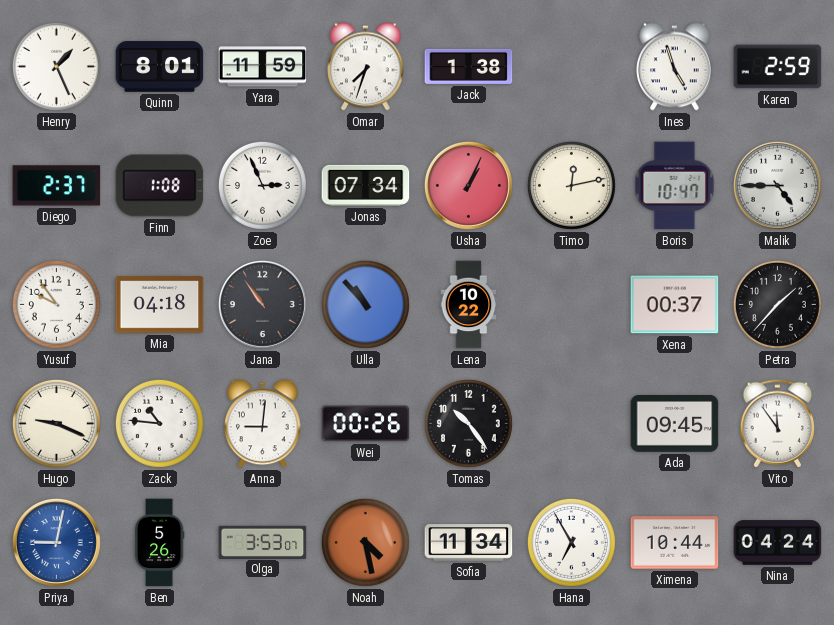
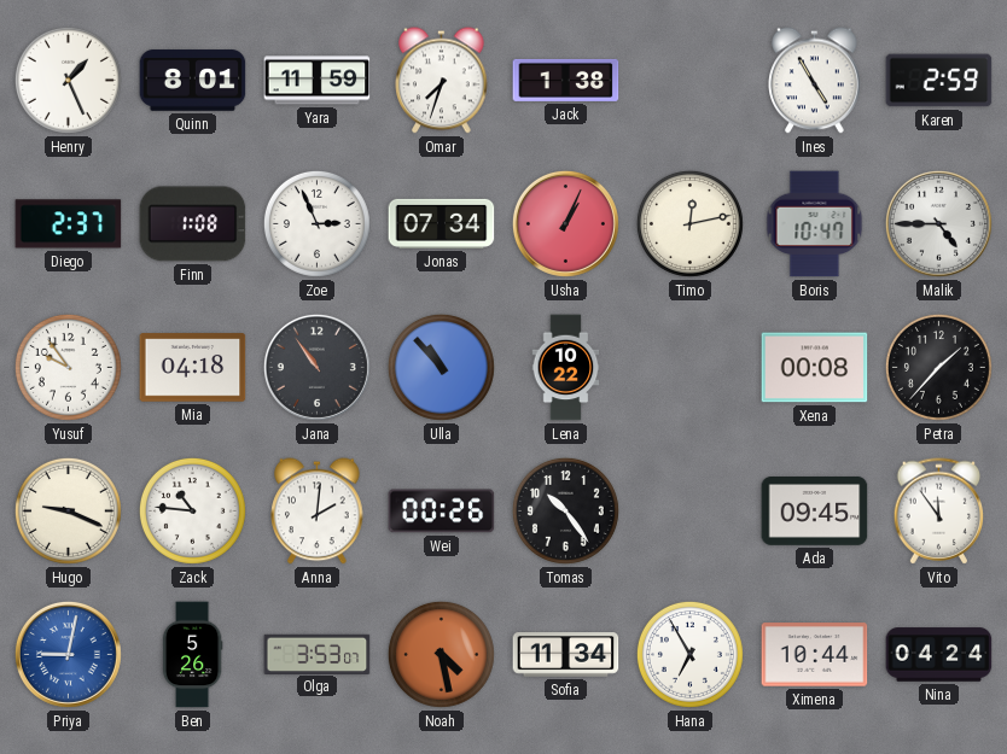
Ines: 4:57 -> 4:55
Xena: 00:37 -> 00:08
Anna: 9:01 -> 2:01
